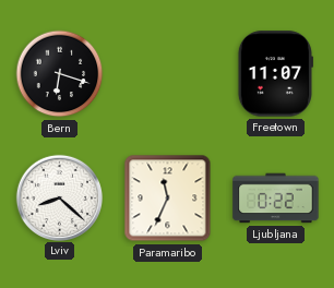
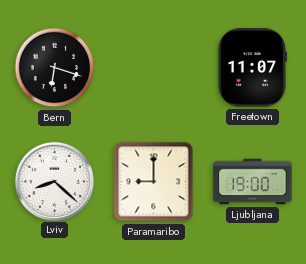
Paramaribo: 11:34 -> 9:00
Ljubljana: 0:22 -> 19:00
